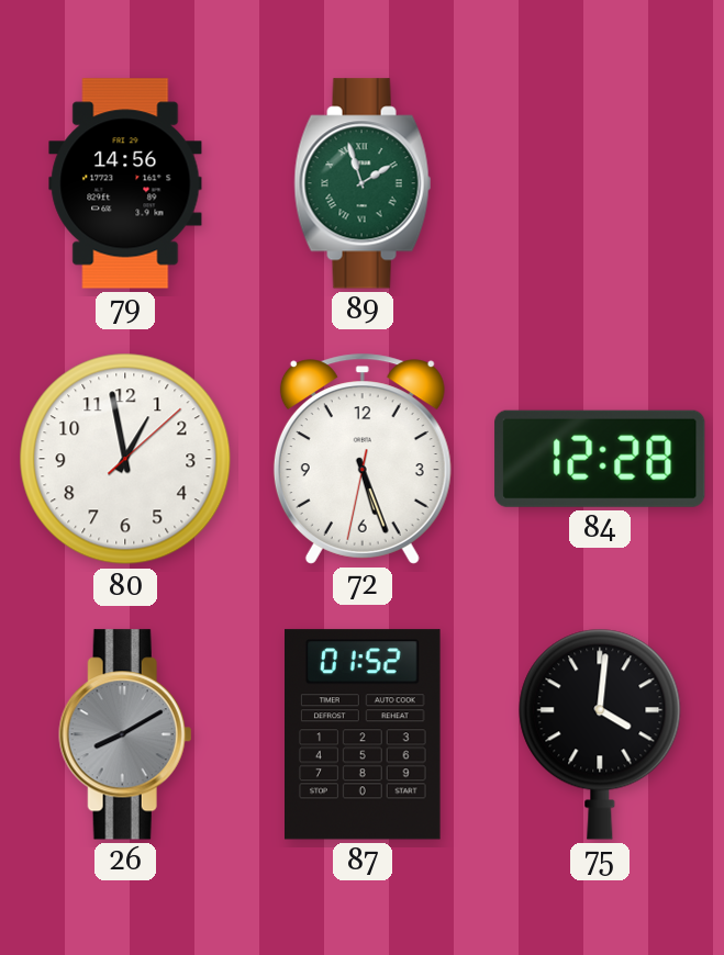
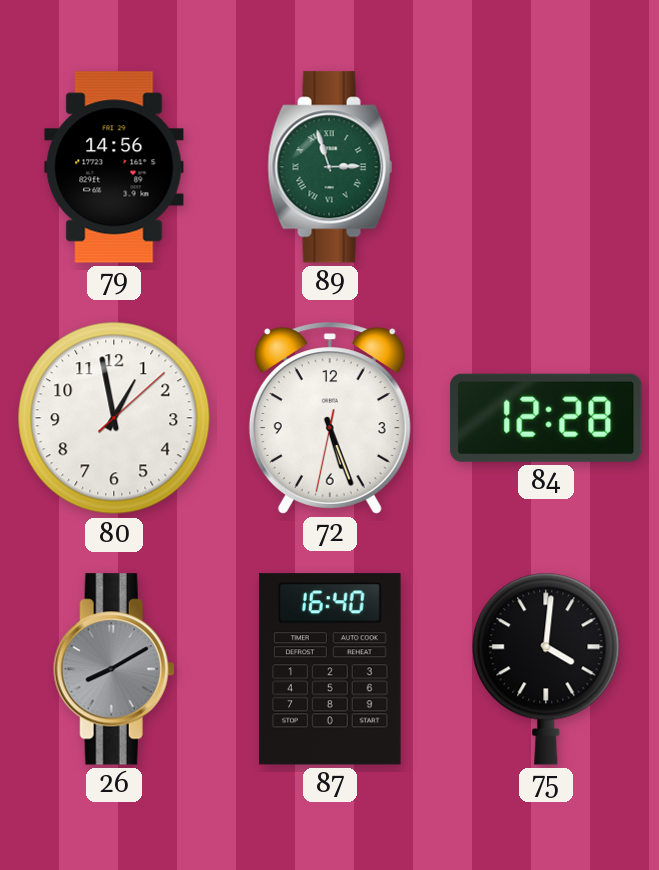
89: 1:57 -> 2:57
87: 01:52 -> 16:40
